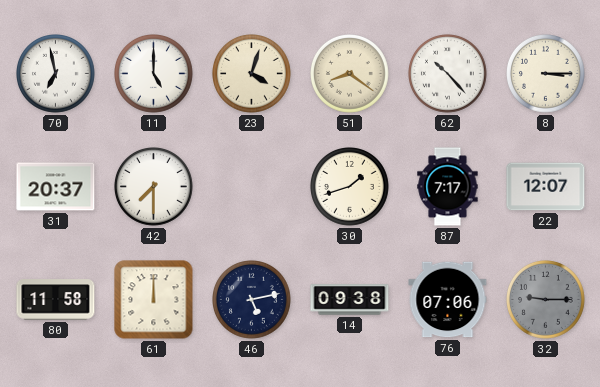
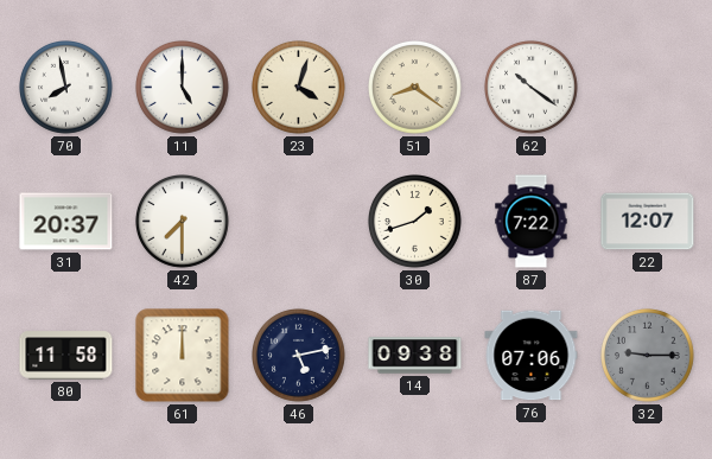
70: 6:58 -> 7:58
62: 10:23 -> 10:21
8: 3:15 -> none
87: 7:17 -> 7:22
